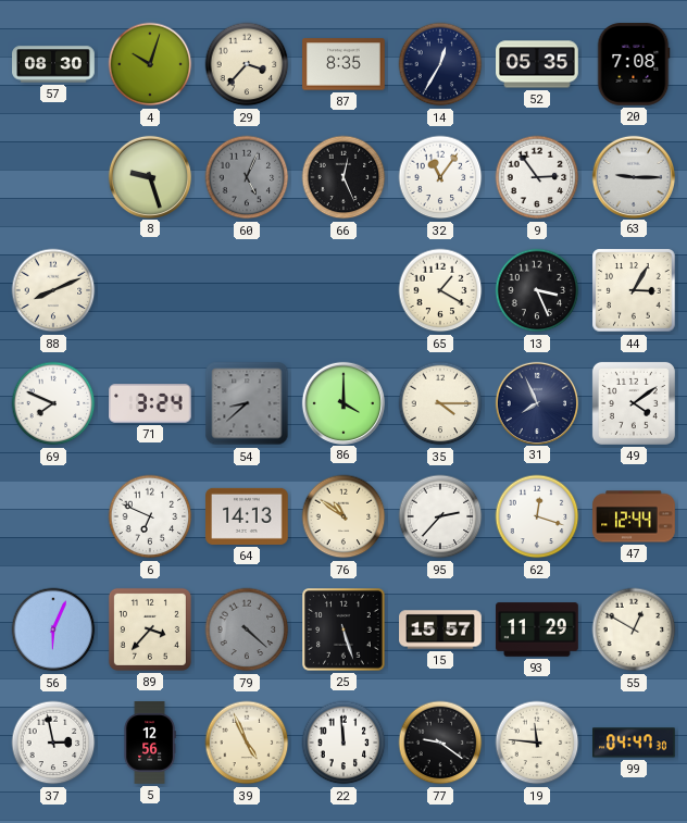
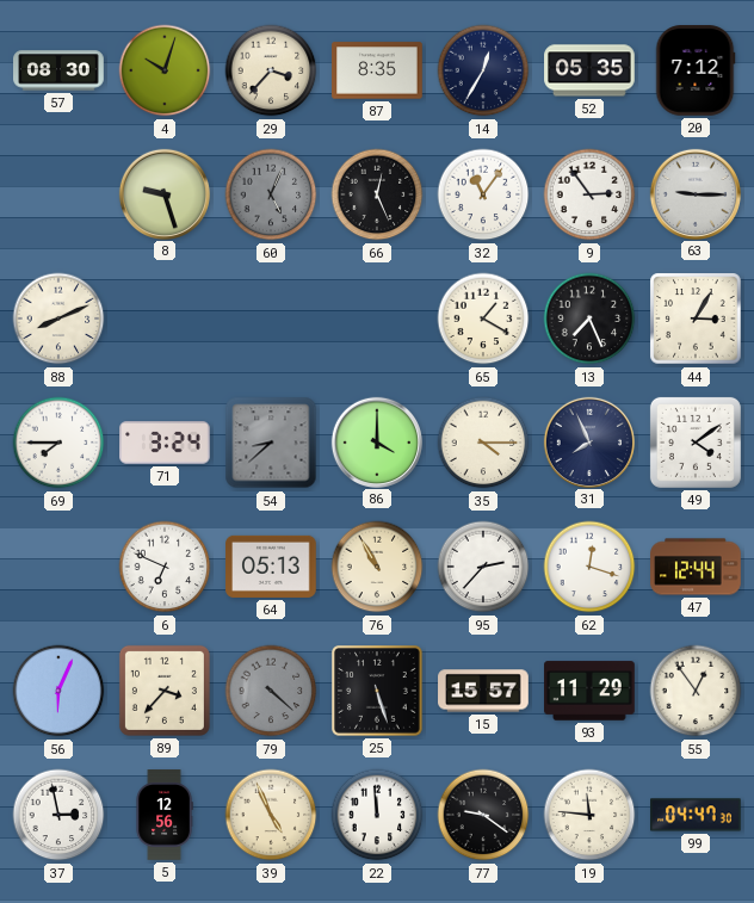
20: 7:08 -> 7:12
13: 3:26 -> 7:26
69: 7:49 -> 7:45
64: 14:13 -> 05:13
76: 10:51 -> 10:55
55: 12:50 -> 12:54
